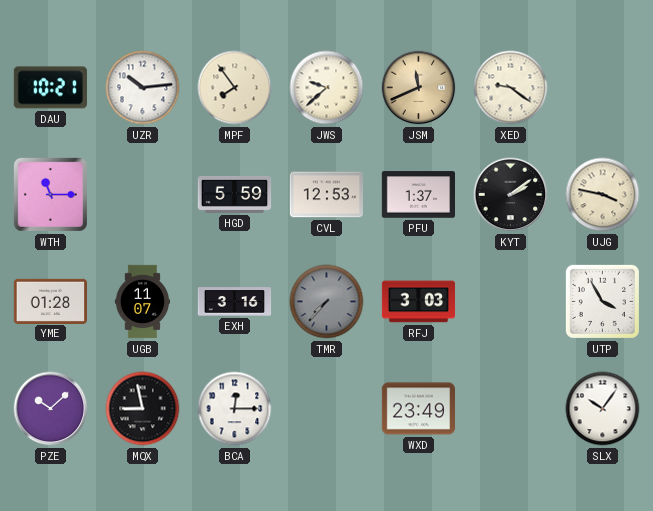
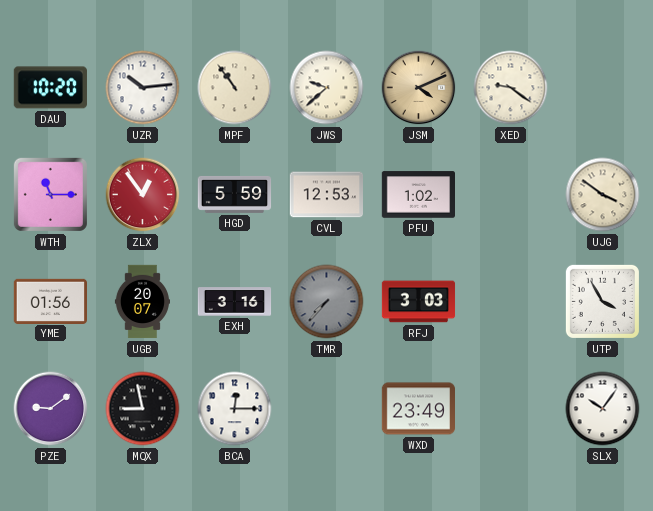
DAU: 10:21 -> 10:20
MPF: 7:54 -> 10:54
JSM: 11:41 -> 4:11
ZLX: none -> 12:54
PFU: 1:37 -> 1:02
KYT: 2:09 -> none
UJG: 3:47 -> 3:51
YME: 01:28 -> 01:56
UGB: 11:07 -> 20:07
PZE: 10:08 -> 9:09
